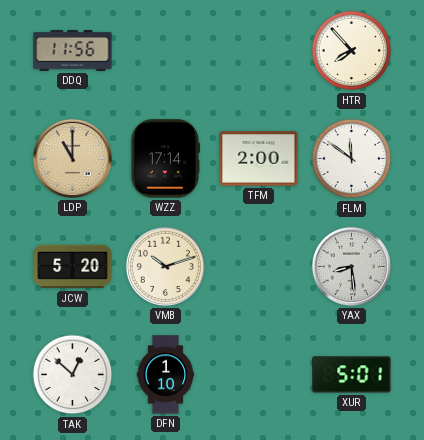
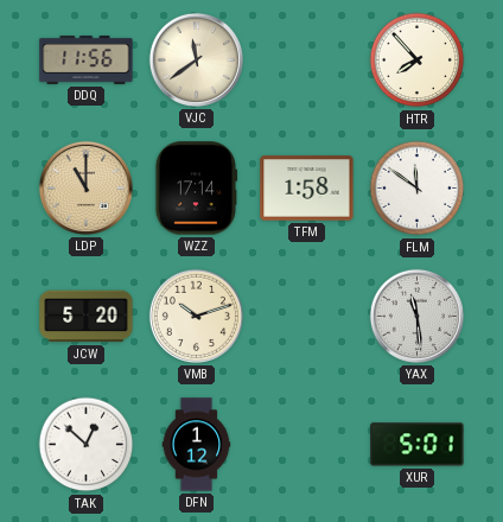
VJC: none -> 11:39
TFM: 2:00 -> 1:58
YAX: 8:29 -> 11:29
DFN: 1:10 -> 1:12
